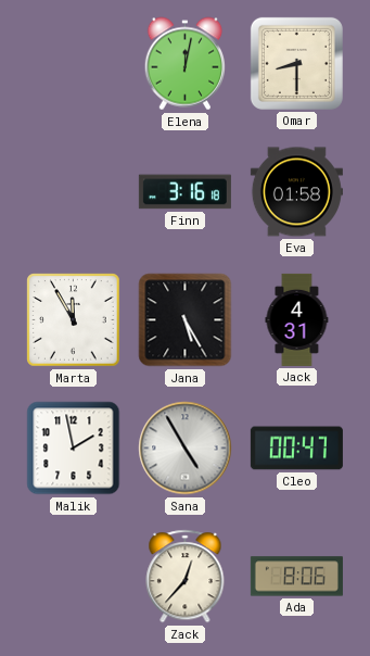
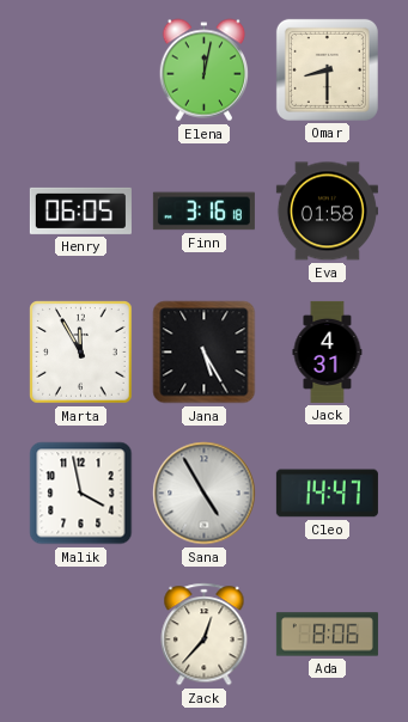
Henry: none -> 06:05
Malik: 1:58 -> 3:58
Cleo: 00:47 -> 14:47
